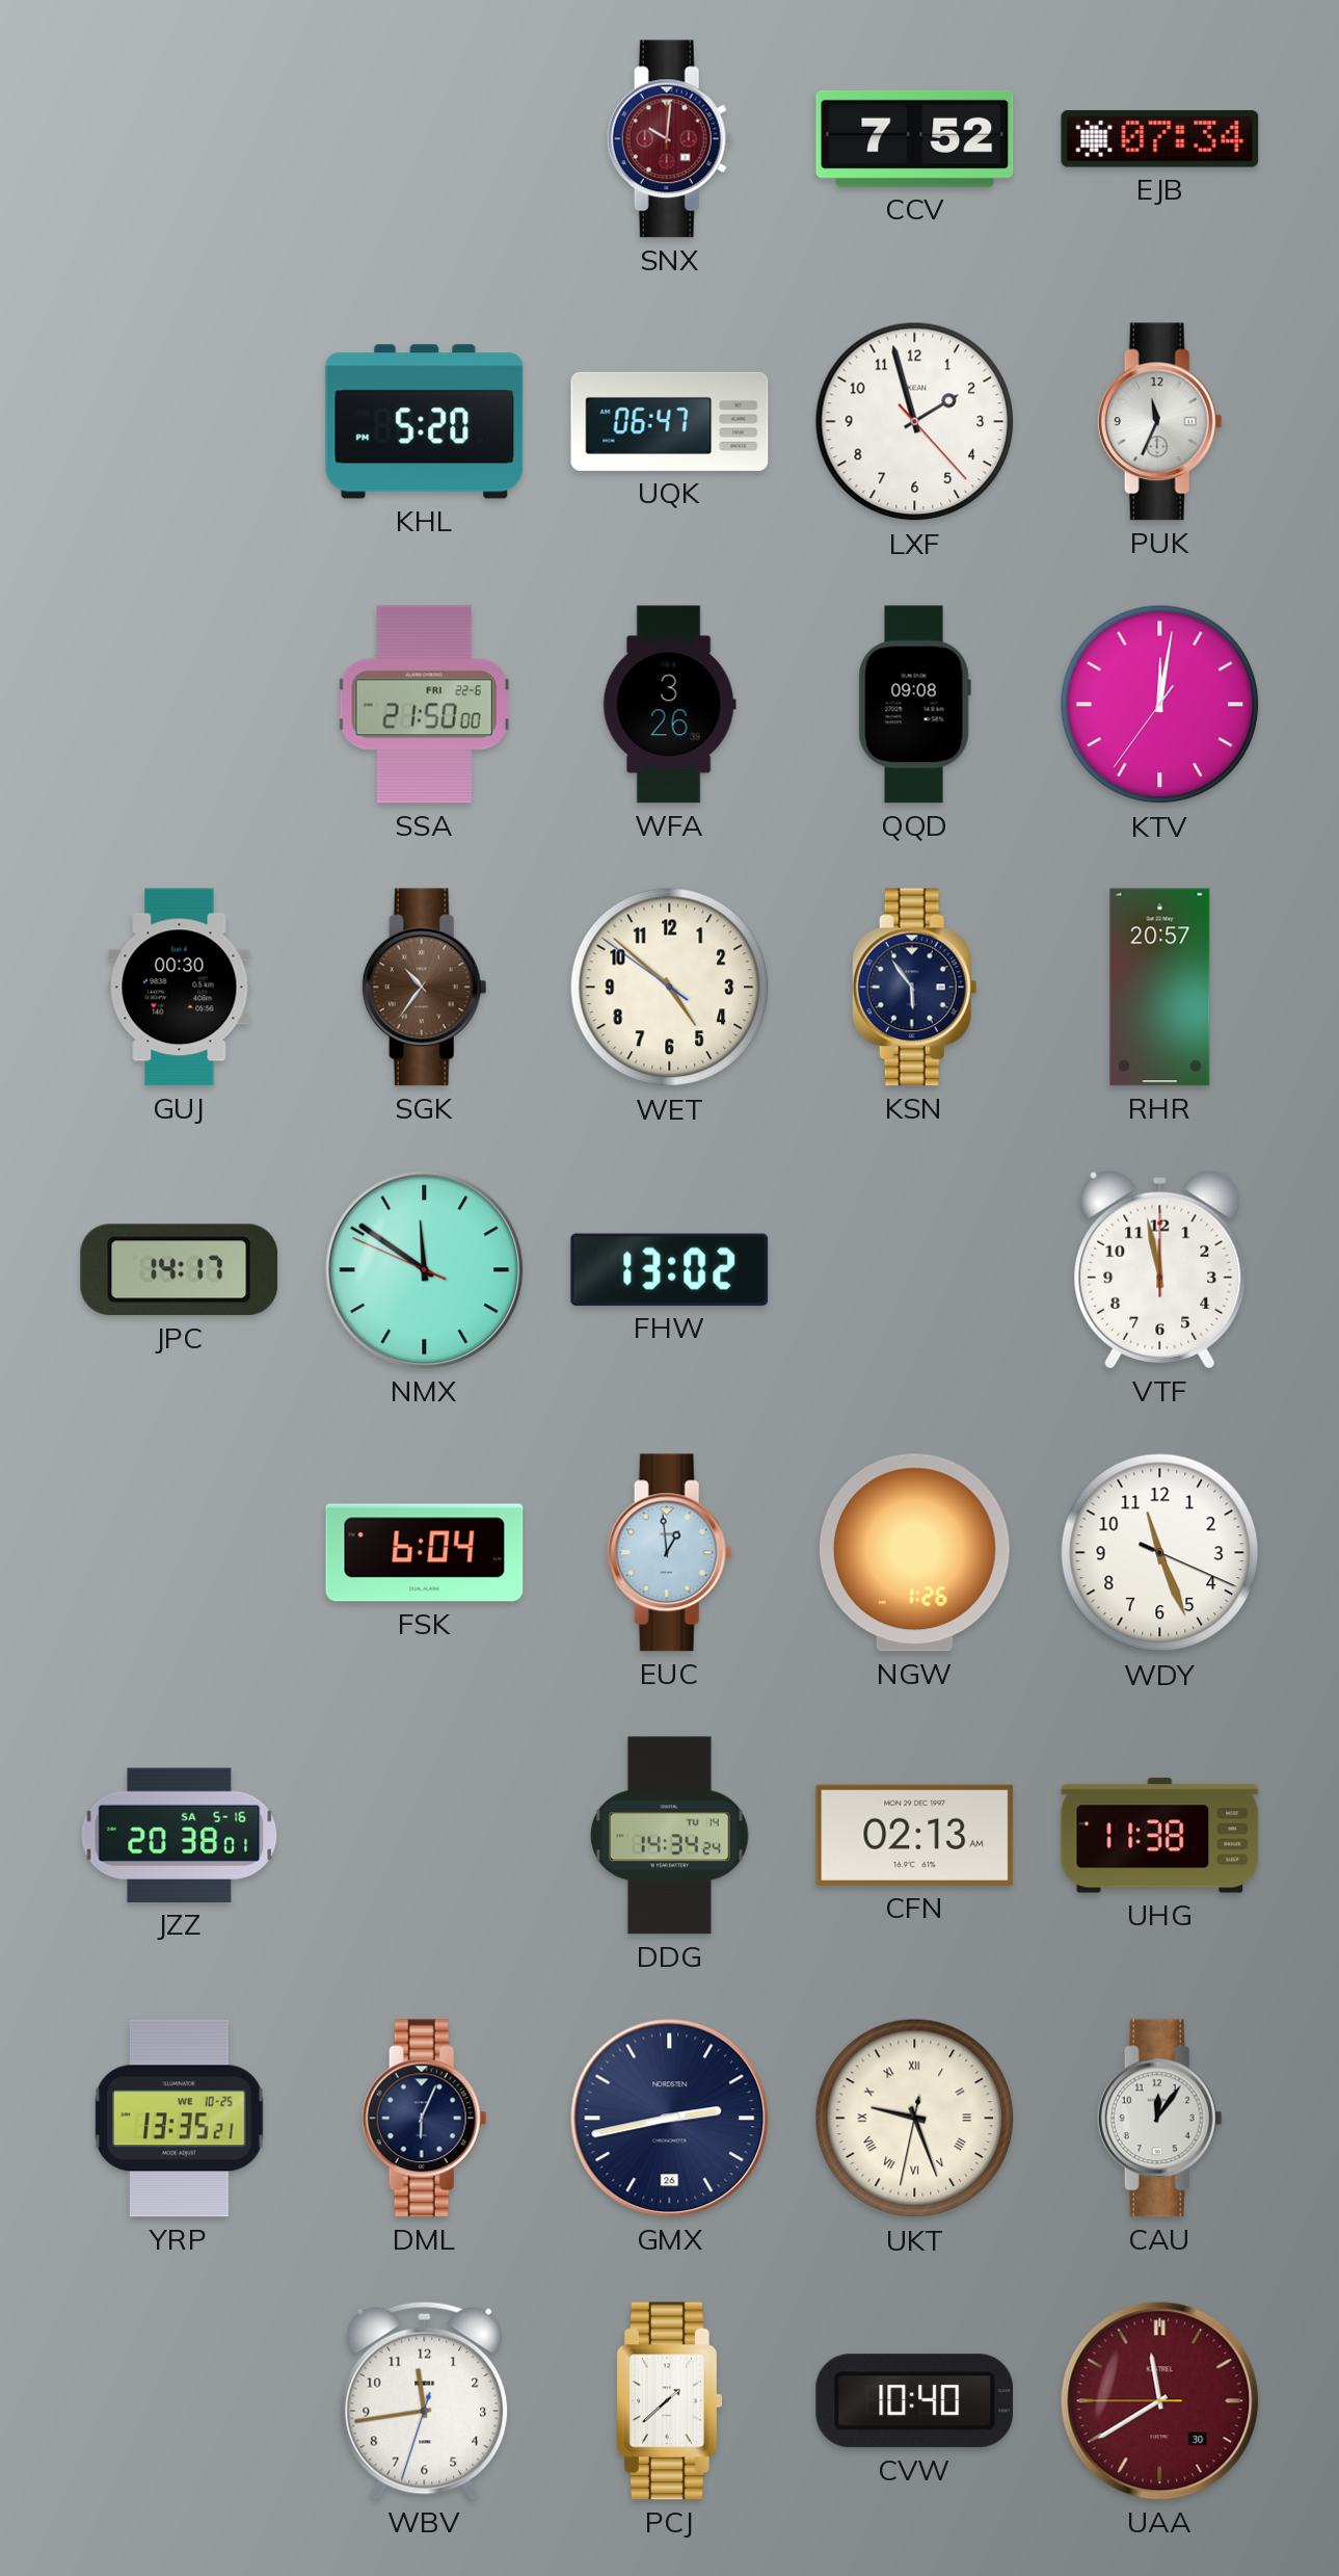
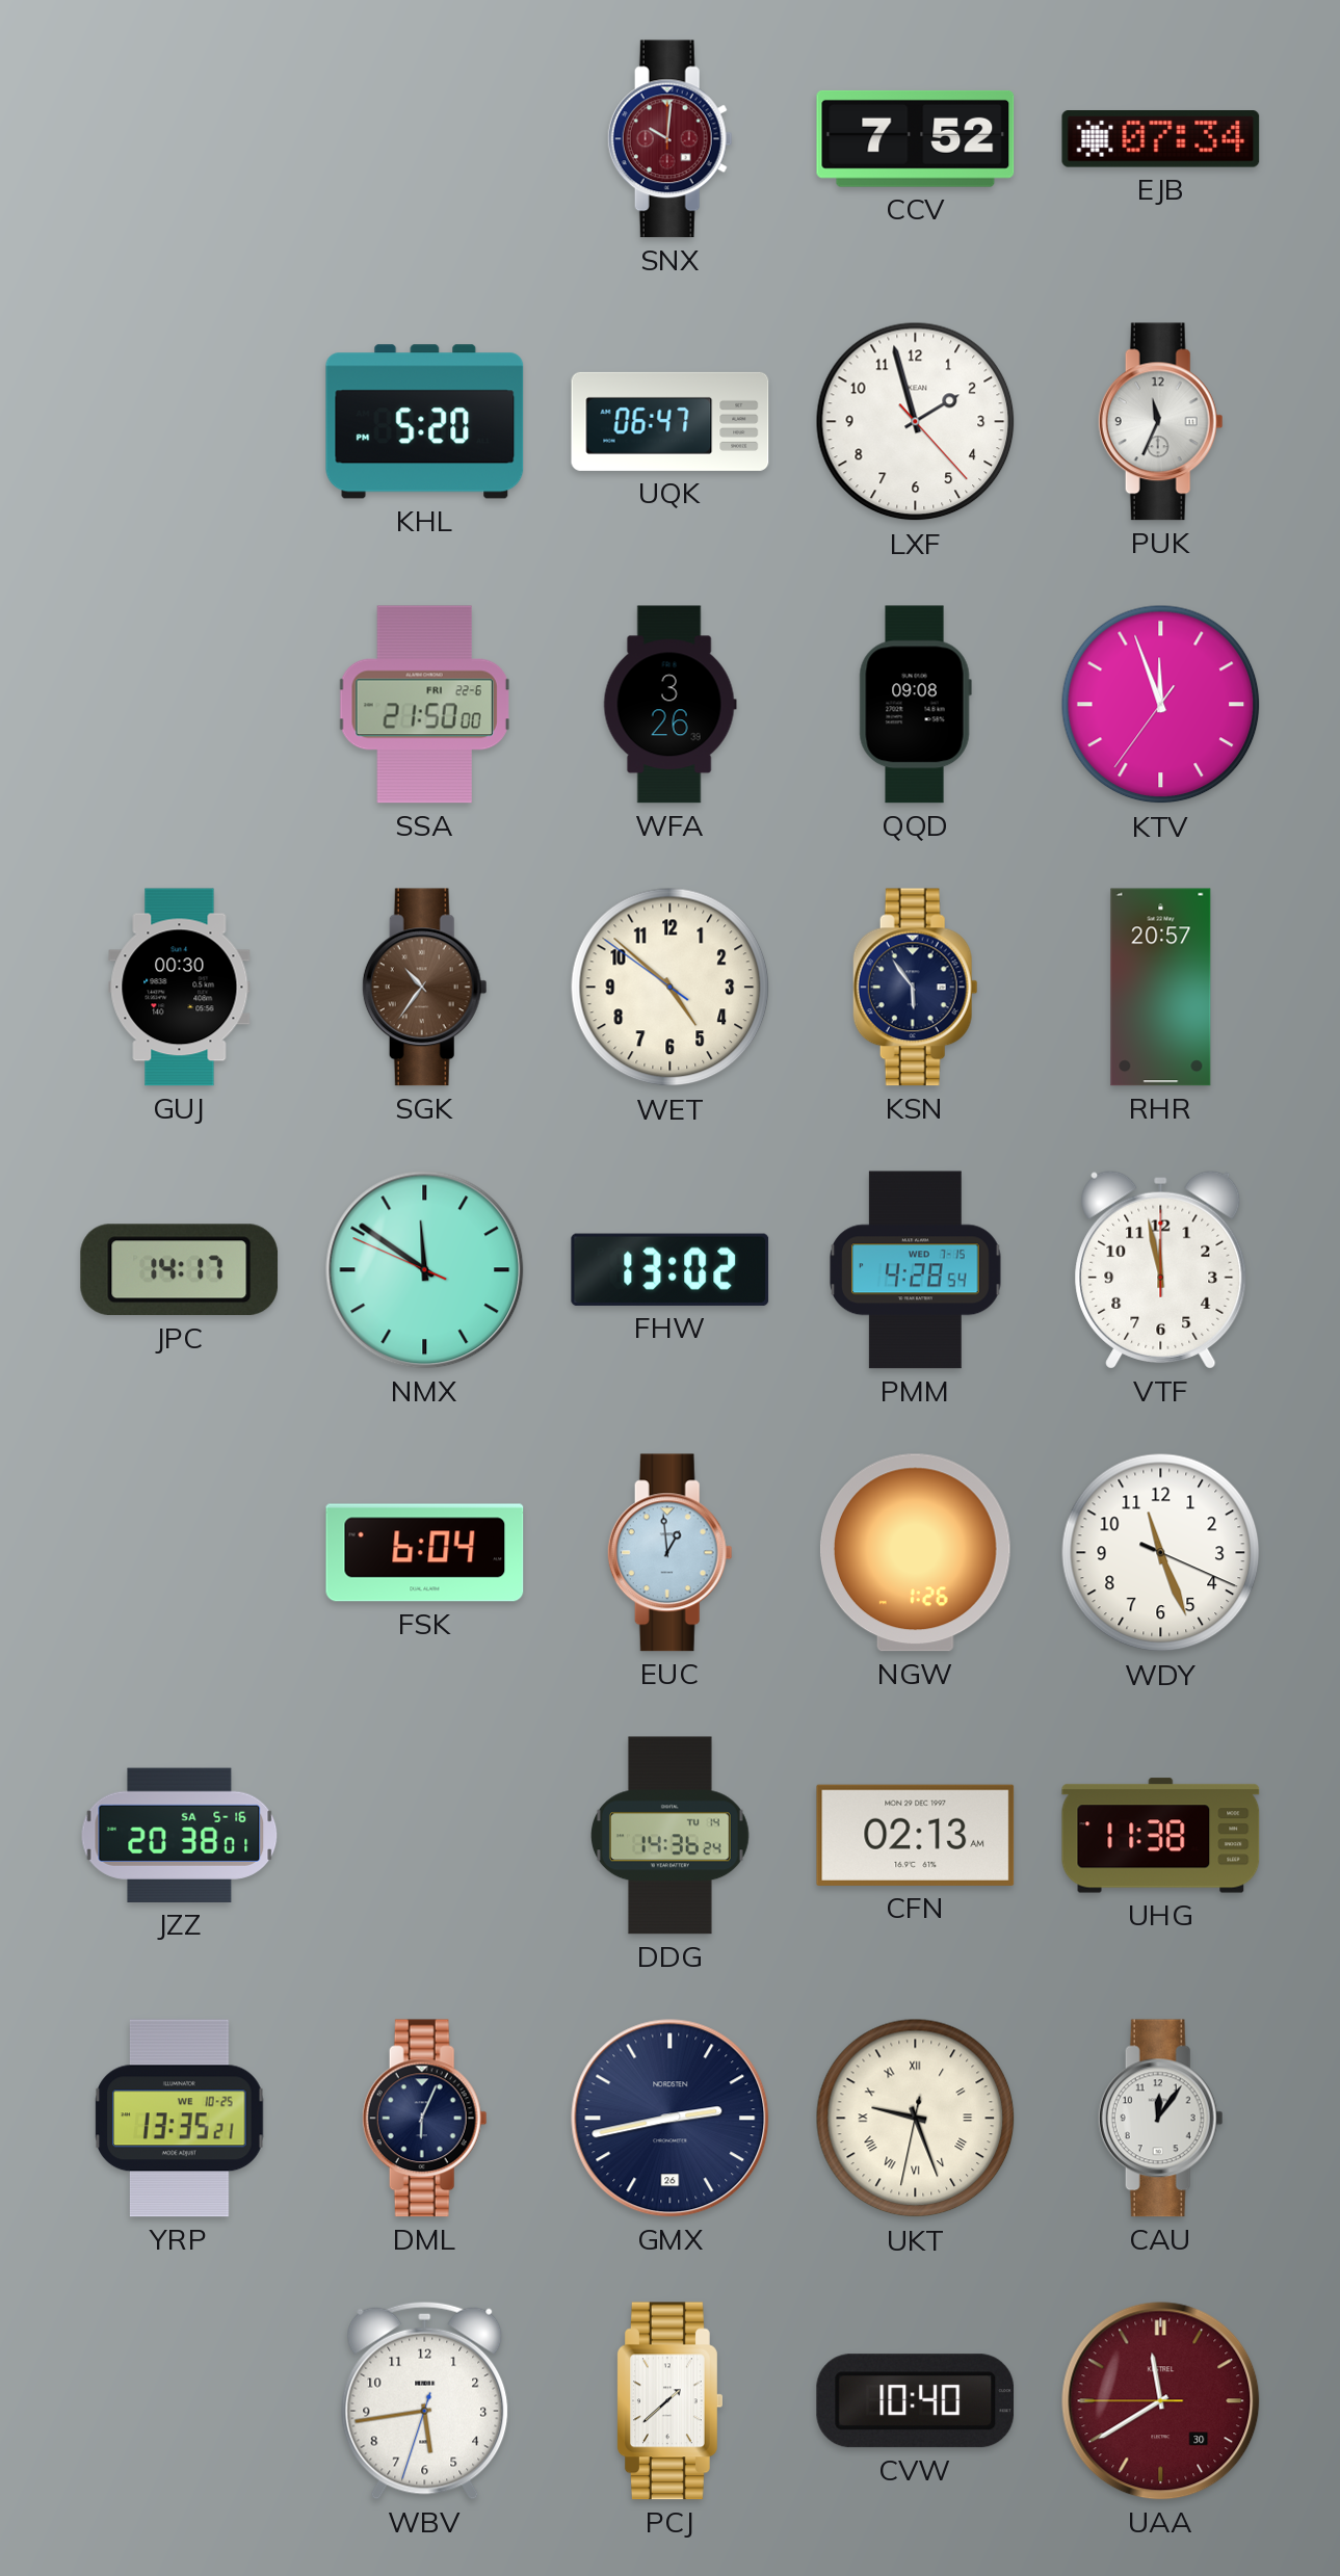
KTV: 12:01 -> 11:56
PMM: none -> 4:28
DDG: 14:34 -> 14:36
WBV: 11:43 -> 5:43
